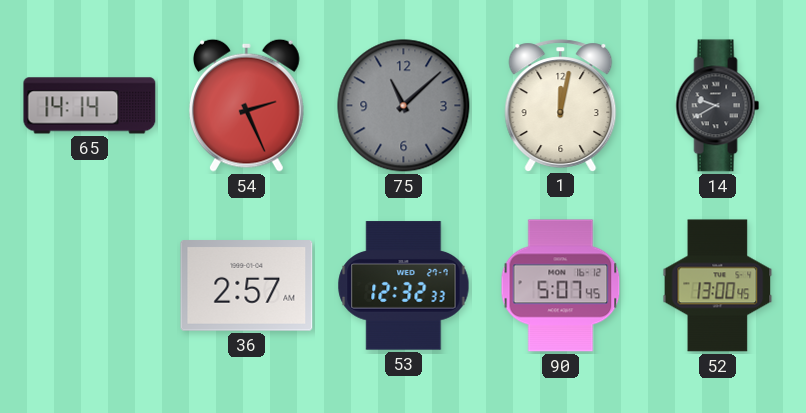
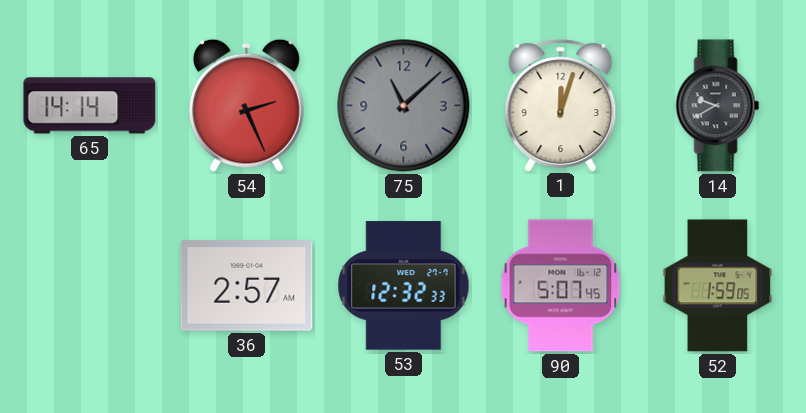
1: 12:02 -> 12:03
52: 13:00 -> 1:59
